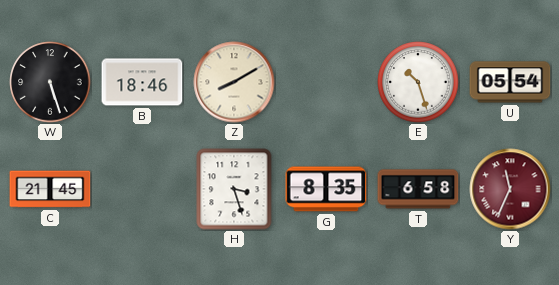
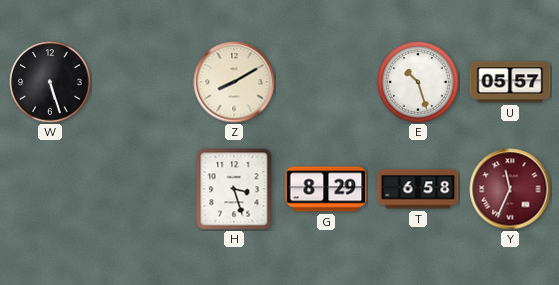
B: 18:46 -> none
U: 05:54 -> 05:57
C: 21:45 -> none
G: 8:35 -> 8:29
